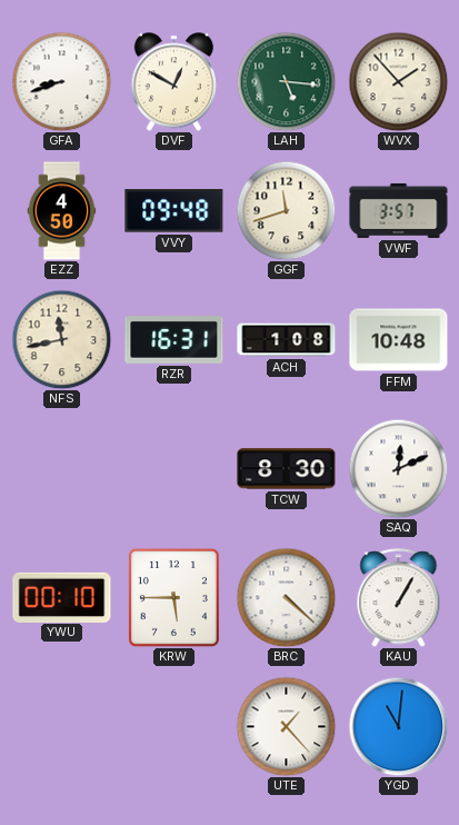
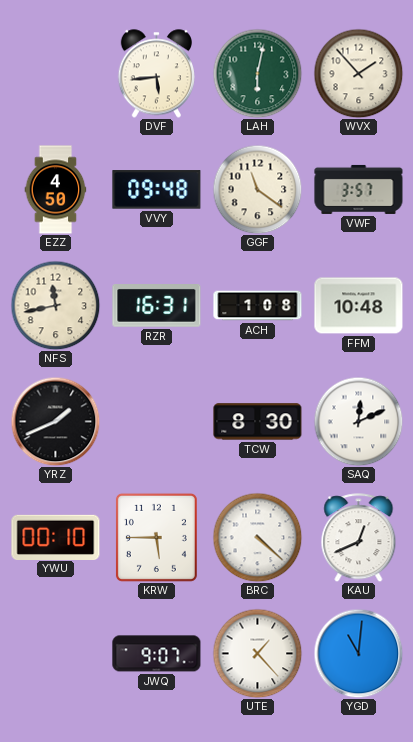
GFA: 8:42 -> none
DVF: 12:50 -> 5:44
LAH: 5:16 -> 6:02
GGF: 11:42 -> 11:21
YRZ: none -> 1:41
KAU: 1:05 -> 12:41
JWQ: none -> 9:07
